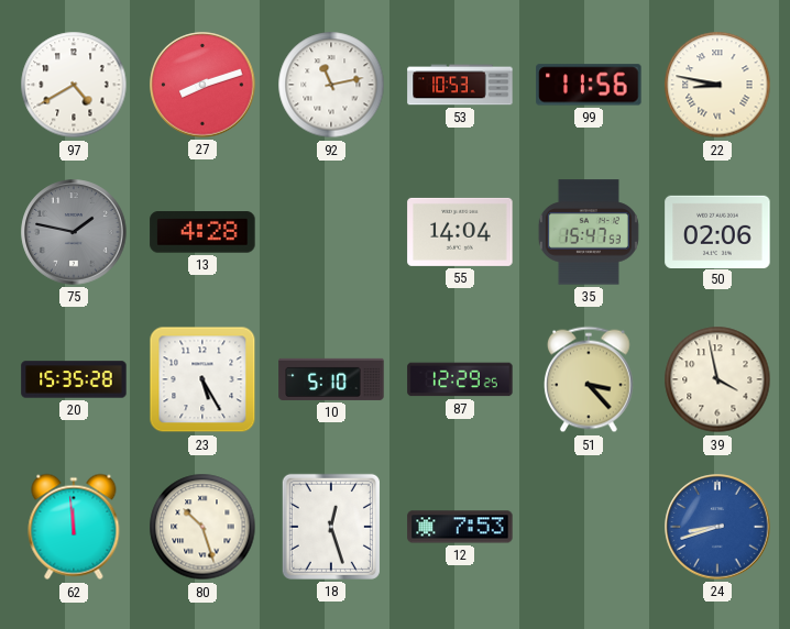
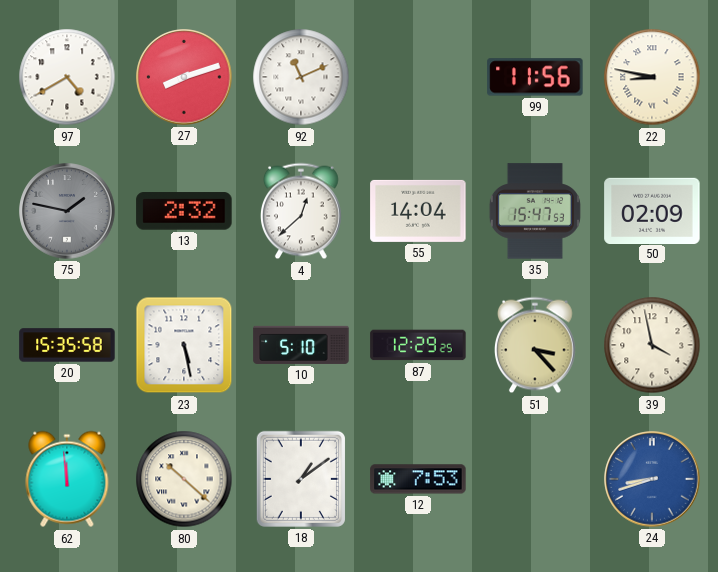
92: 11:13 -> 11:11
53: 10:53 -> none
13: 4:28 -> 2:32
4: none -> 12:38
50: 02:06 -> 02:09
20: 15:35:28 -> 15:35:58
23: 5:25 -> 5:28
80: 10:27 -> 10:22
18: 12:27 -> 1:09
